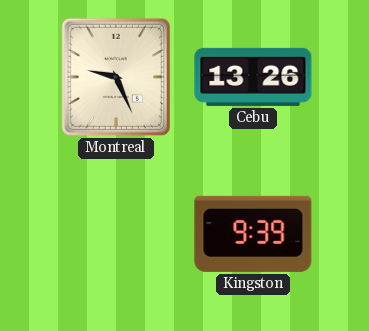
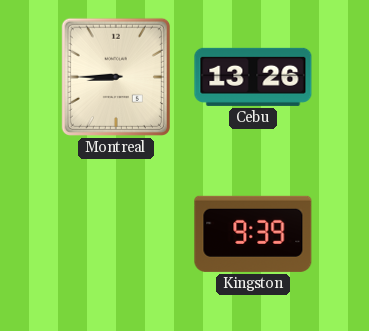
Montreal: 9:26 -> 8:45
